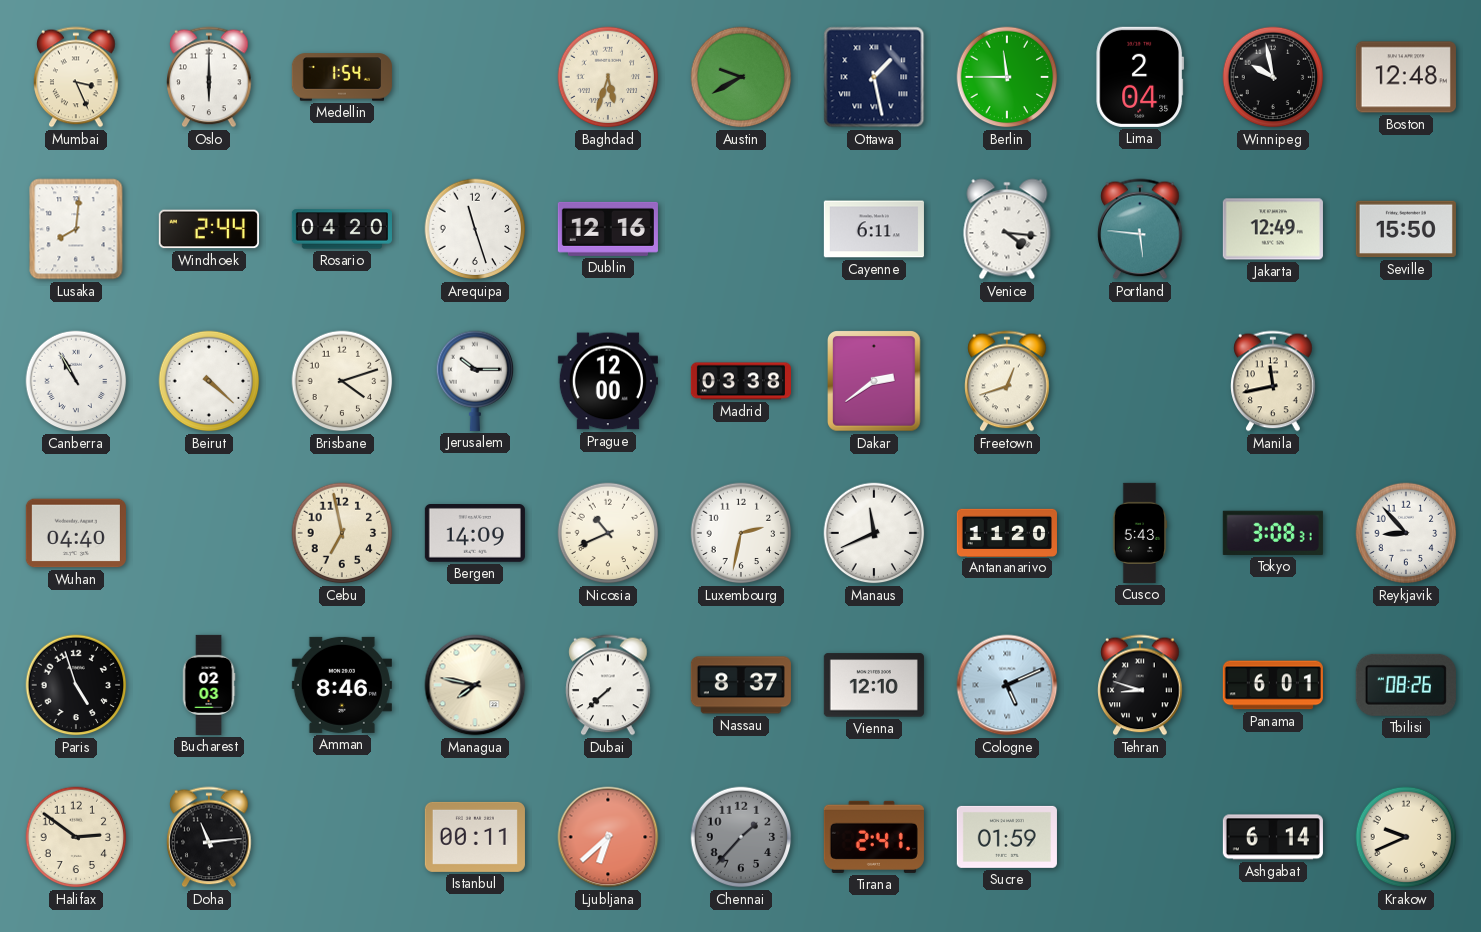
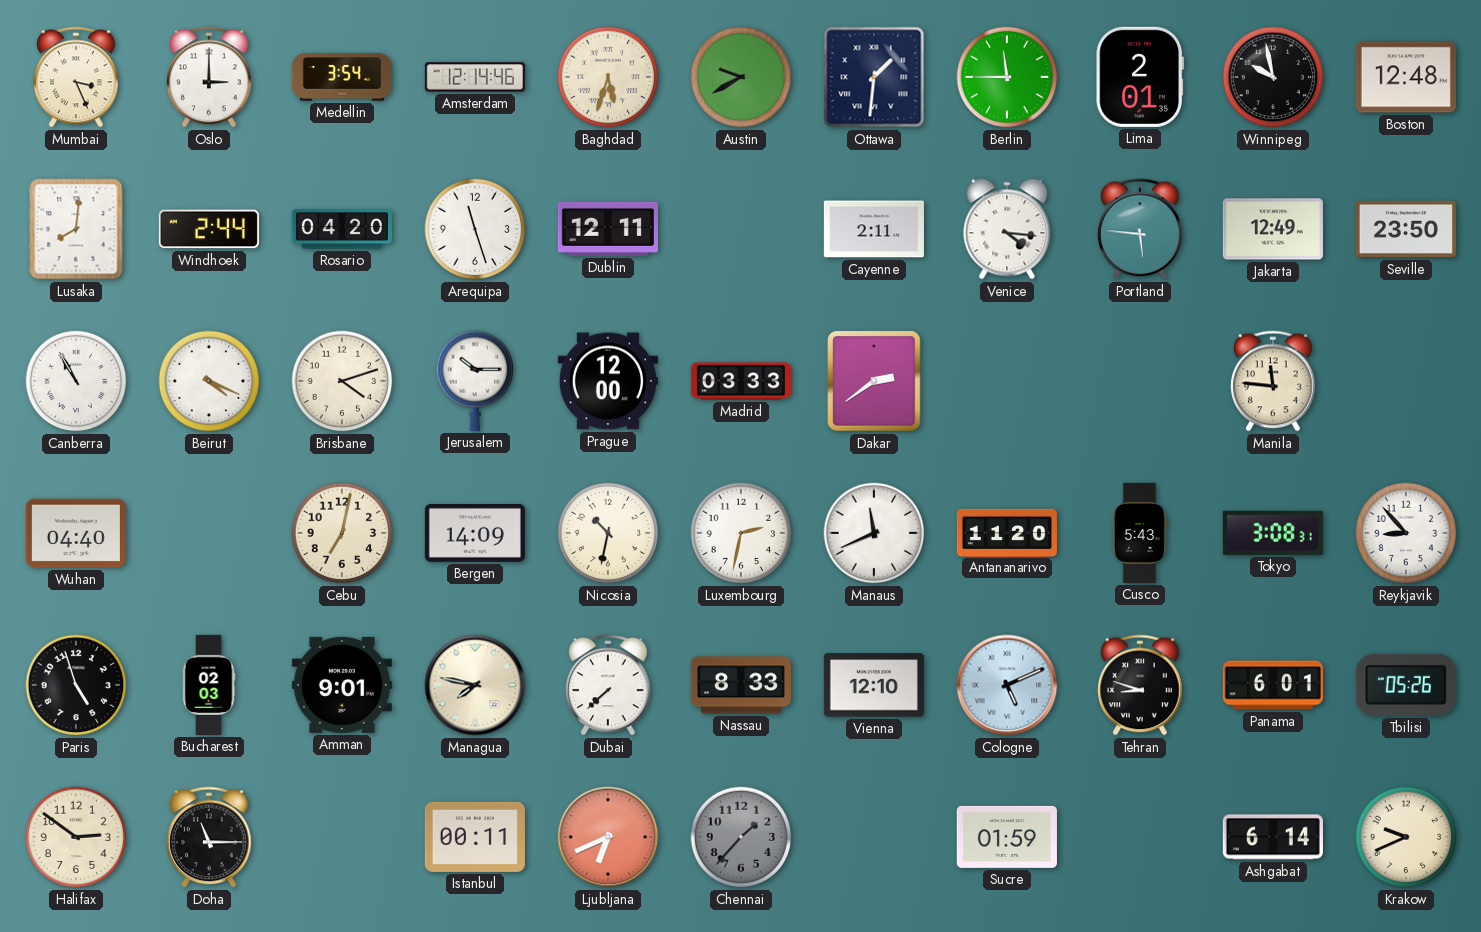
Oslo: 6:00 -> 3:00
Medellin: 1:54 -> 3:54
Amsterdam: none -> 12:14
Ottawa: 1:28 -> 1:31
Lima: 2:04 -> 2:01
Dublin: 12:16 -> 12:11
Cayenne: 6:11 -> 2:11
Seville: 15:50 -> 23:50
Beirut: 4:22 -> 4:19
Madrid: 03:38 -> 03:33
Freetown: 12:42 -> none
Manila: 11:43 -> 11:46
Cebu: 6:58 -> 7:02
Nicosia: 10:41 -> 10:32
Amman: 8:46 -> 9:01
Nassau: 8:37 -> 8:33
Tbilisi: 08:26 -> 05:26
Doha: 11:14 -> 11:15
Ljubljana: 6:38 -> 6:41
Tirana: 2:41 -> none
